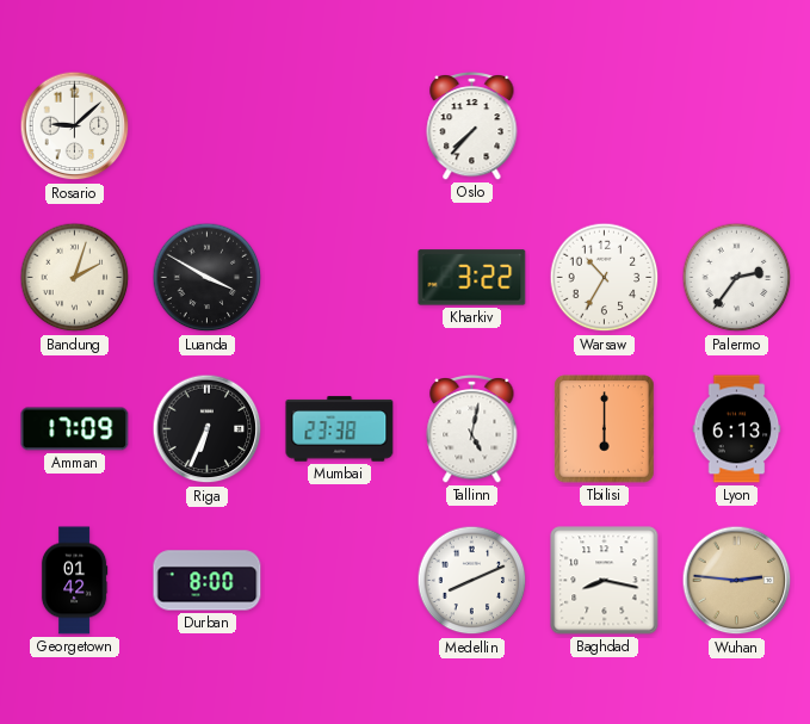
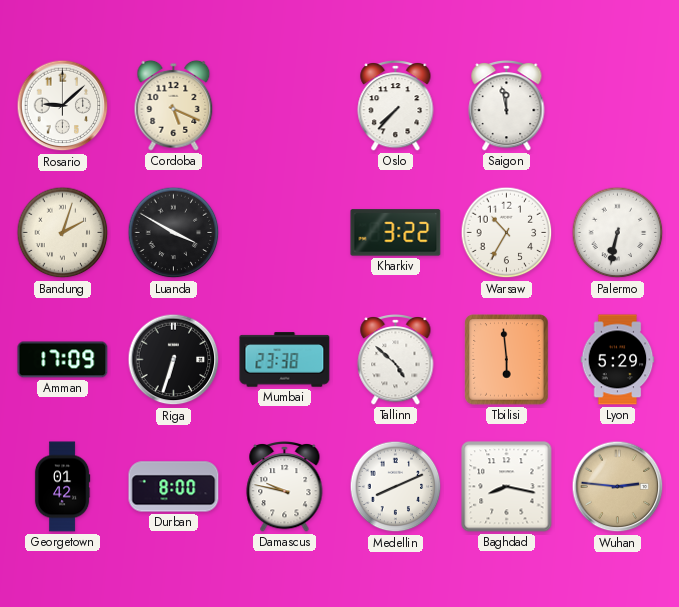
Cordoba: none -> 5:19
Saigon: none -> 11:58
Palermo: 2:36 -> 6:32
Riga: 6:34 -> 6:33
Tallinn: 5:02 -> 4:52
Tbilisi: 6:00 -> 5:59
Lyon: 6:13 -> 5:29
Damascus: none -> 9:47
